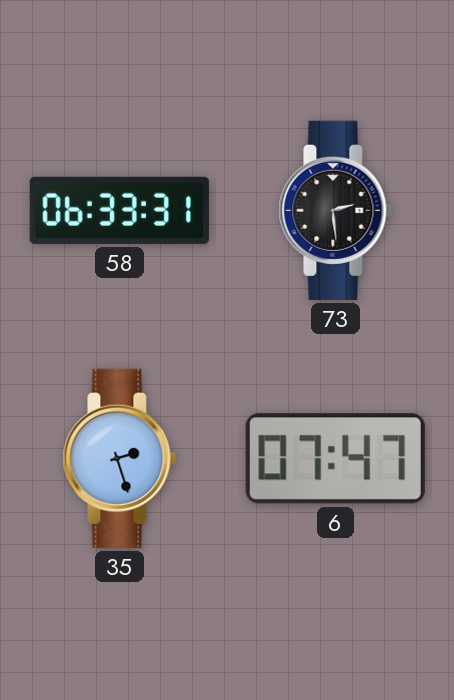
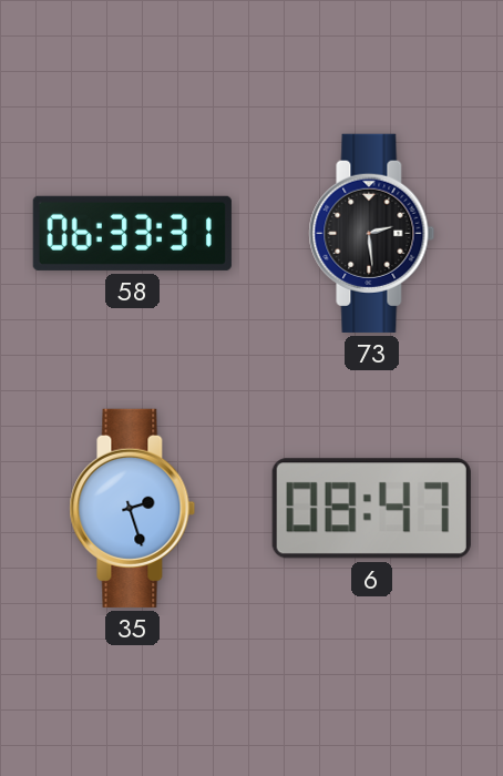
6: 07:47 -> 08:47
